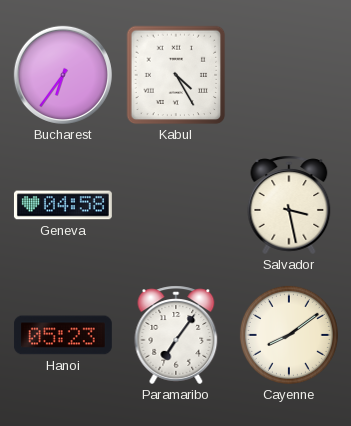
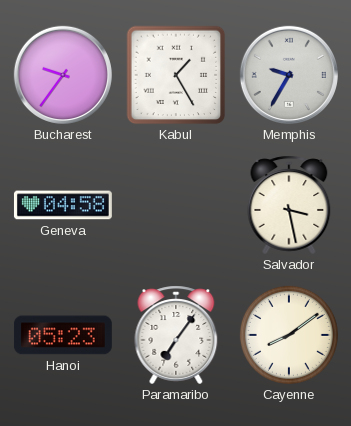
Bucharest: 6:36 -> 9:36
Kabul: 4:25 -> 1:25
Memphis: none -> 9:35
